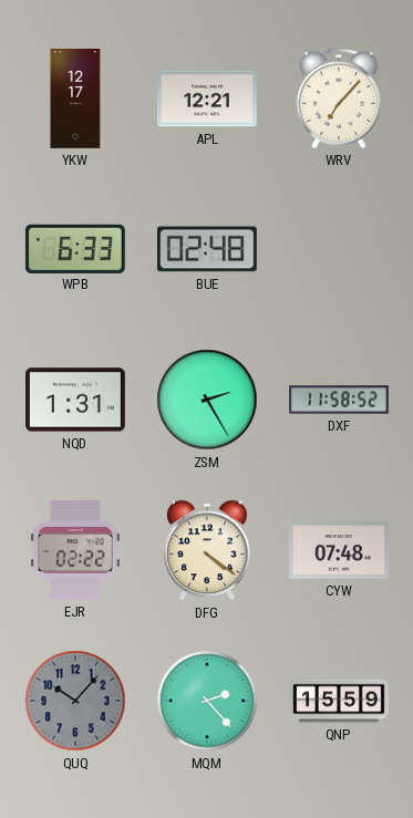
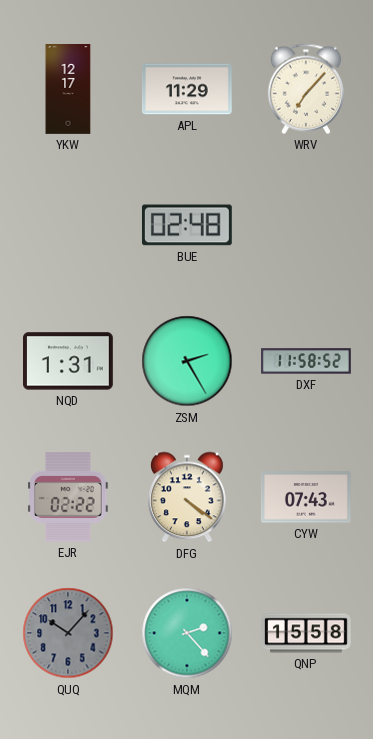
APL: 12:21 -> 11:29
WPB: 6:33 -> none
CYW: 07:48 -> 07:43
QNP: 15:59 -> 15:58
